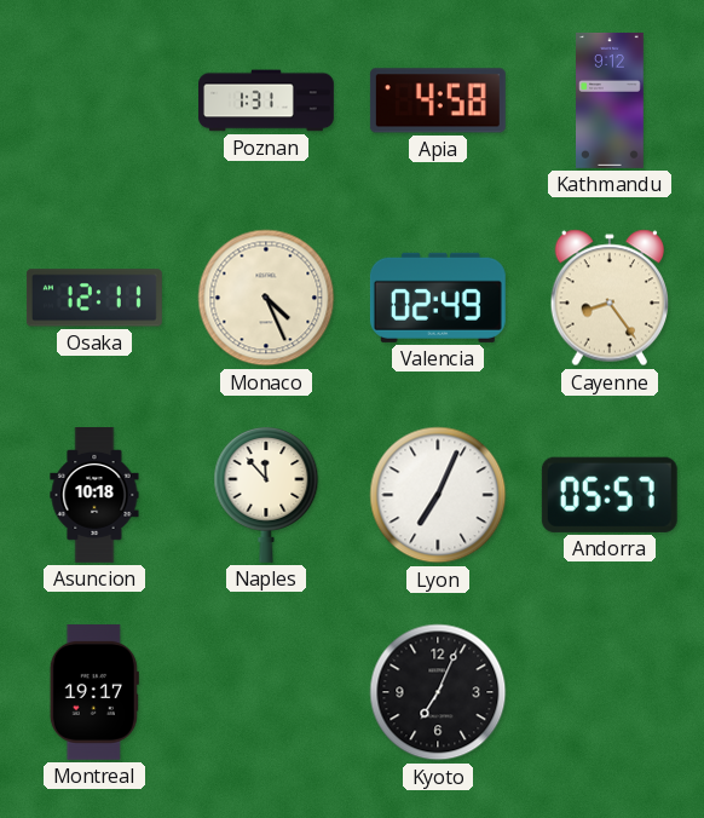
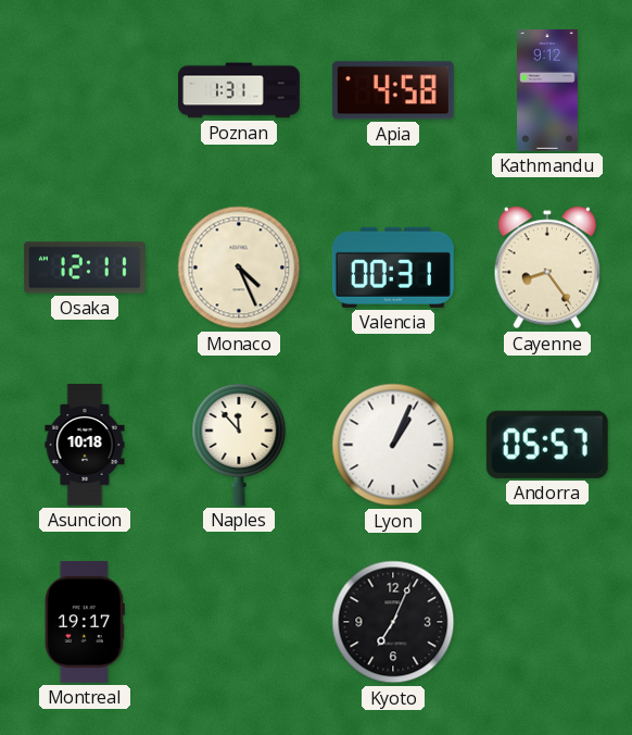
Valencia: 02:49 -> 00:31
Lyon: 7:04 -> 1:04
